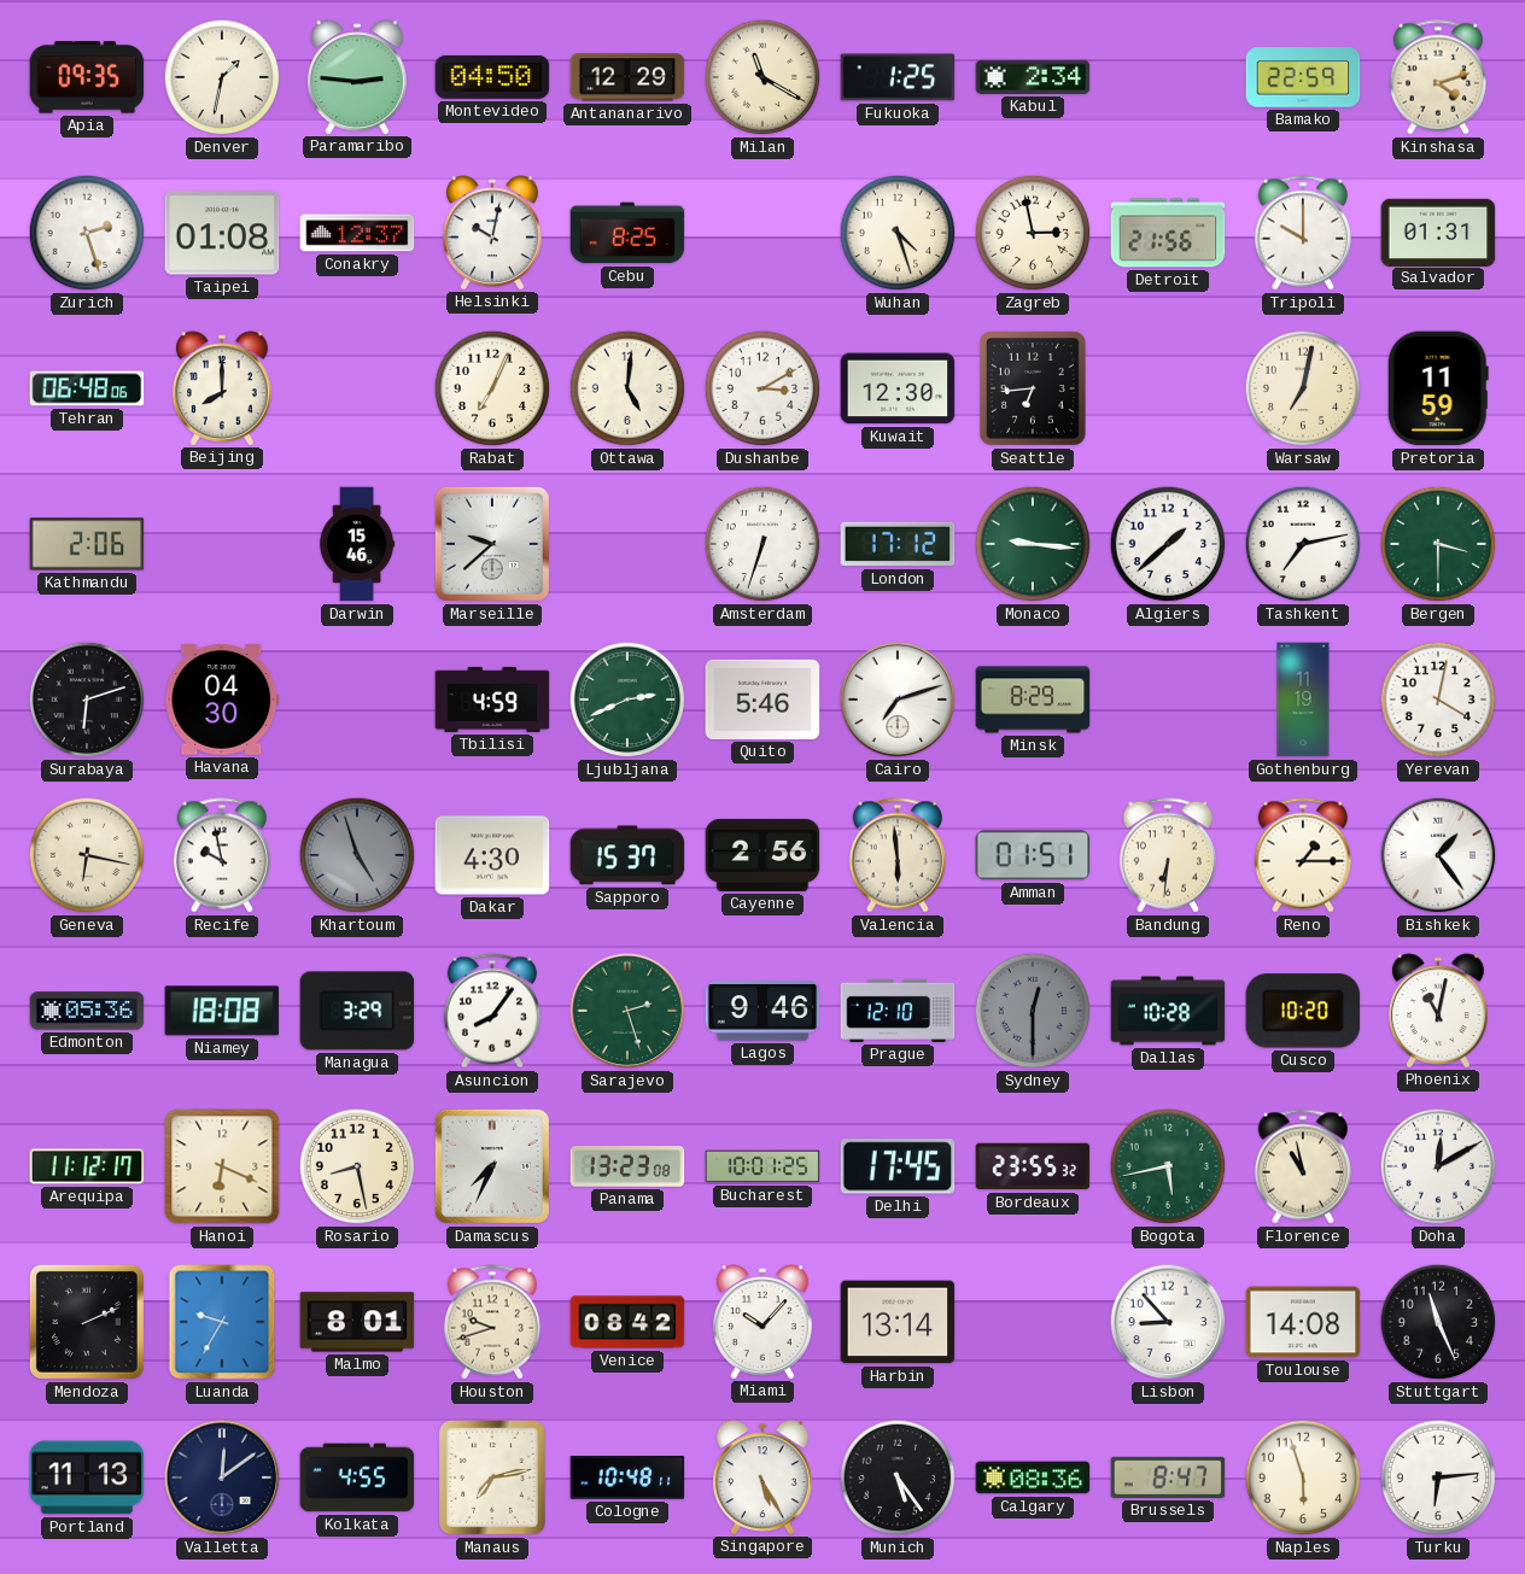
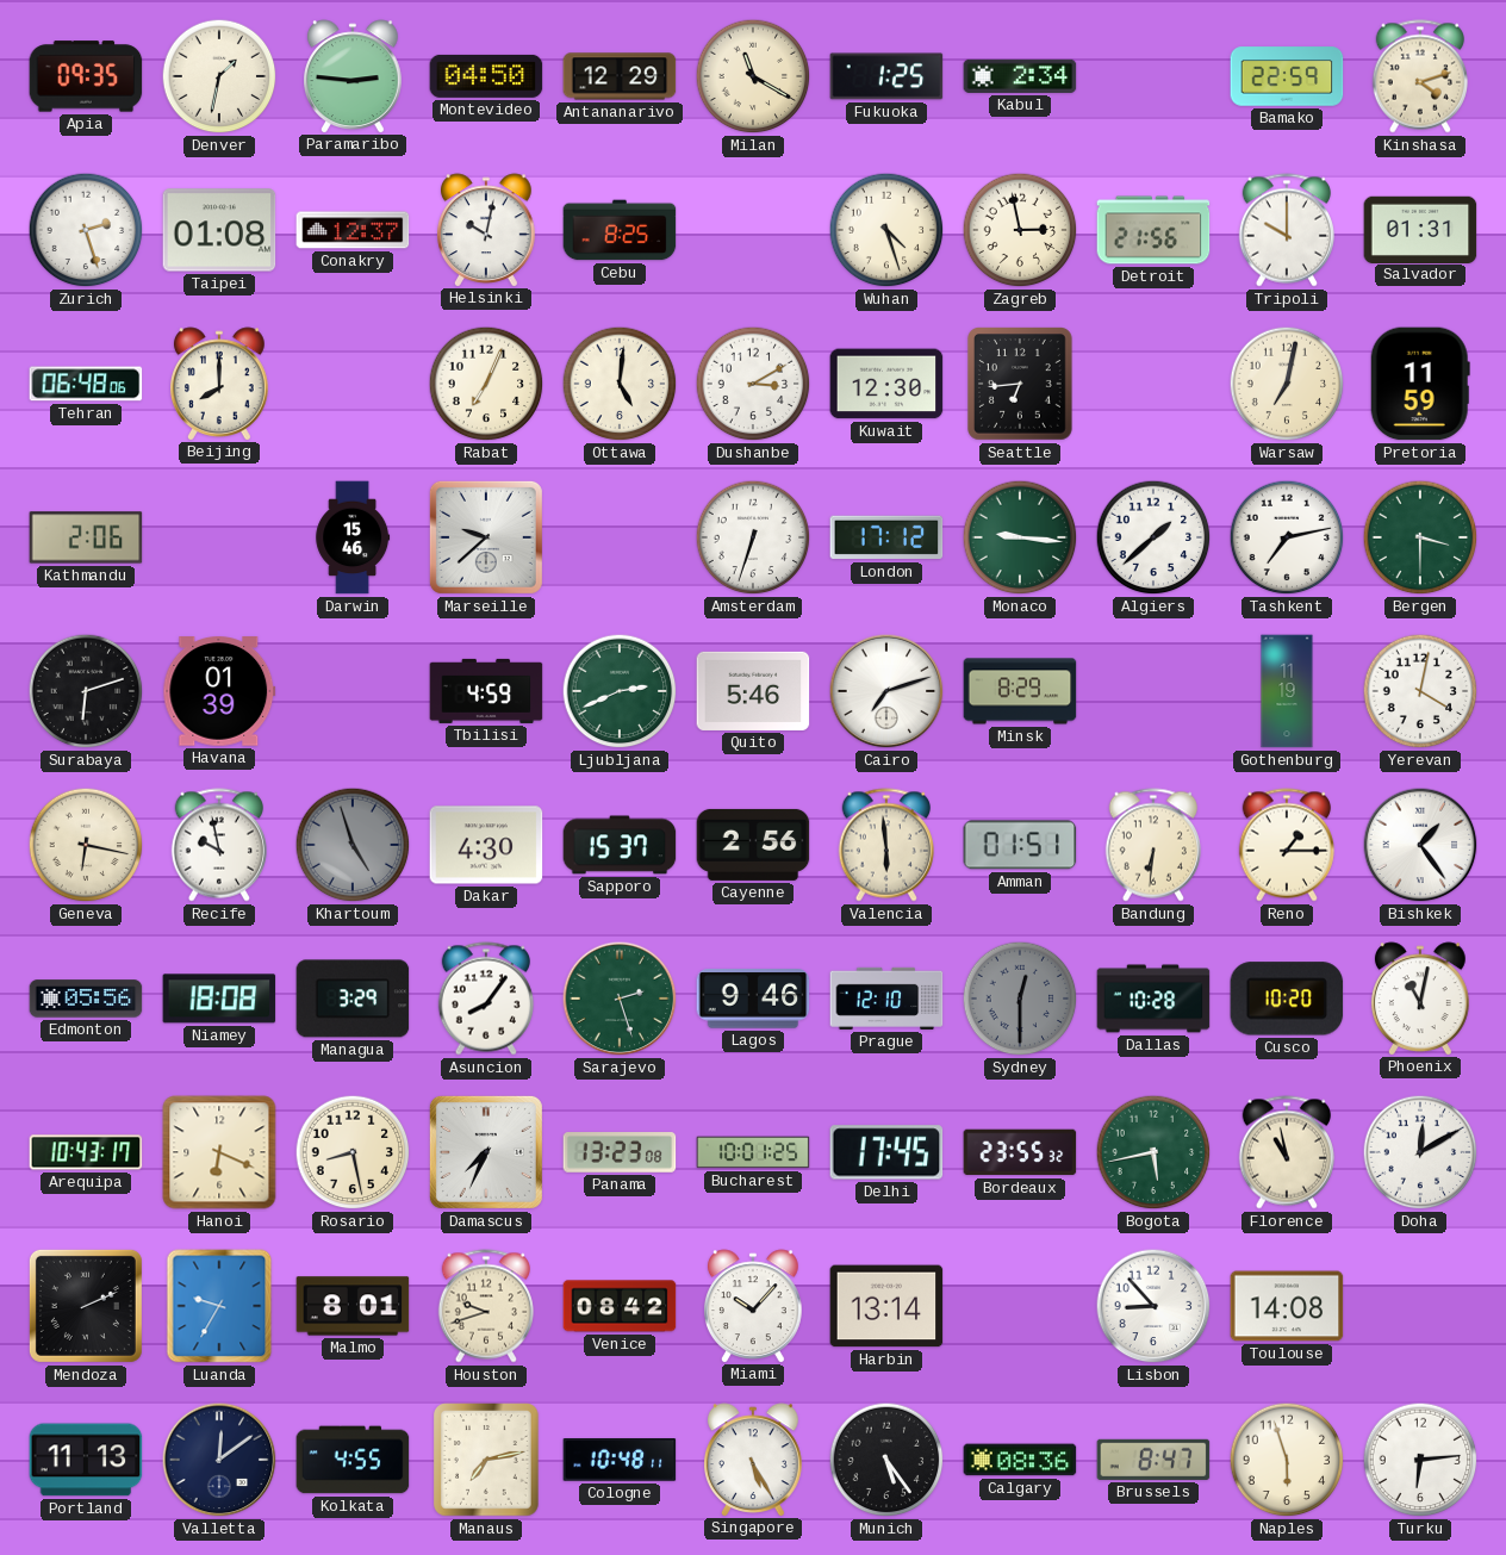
Havana: 04:30 -> 01:39
Edmonton: 05:36 -> 05:56
Arequipa: 11:12 -> 10:43
Stuttgart: 11:26 -> none
